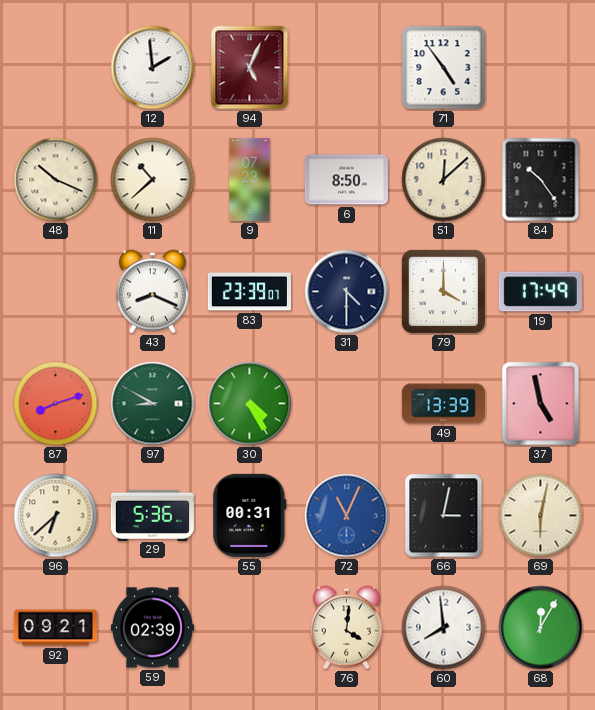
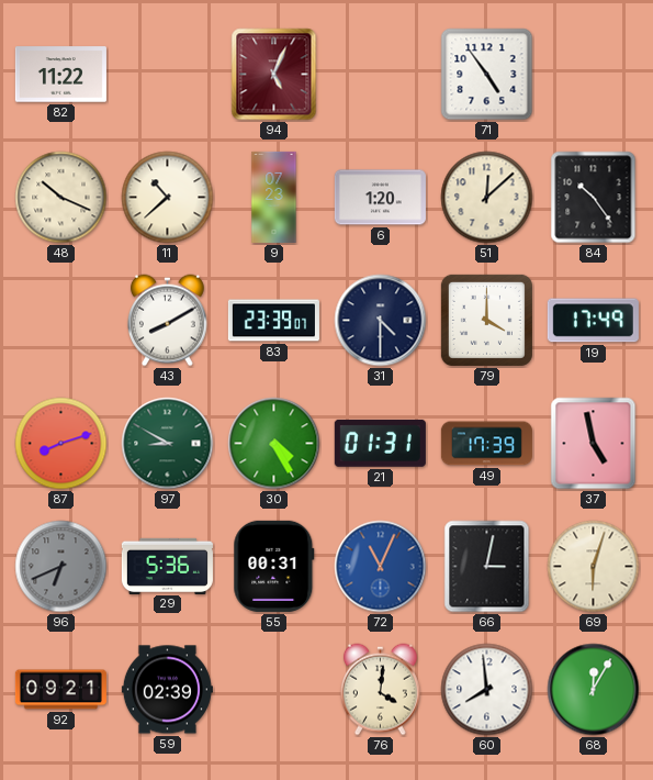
82: none -> 11:22
12: 1:59 -> none
6: 8:50 -> 1:20
43: 8:19 -> 8:10
21: none -> 01:31
49: 13:39 -> 17:39
96: 6:38 -> 6:41
96 dial: cream -> grey
69: 6:02 -> 6:03
